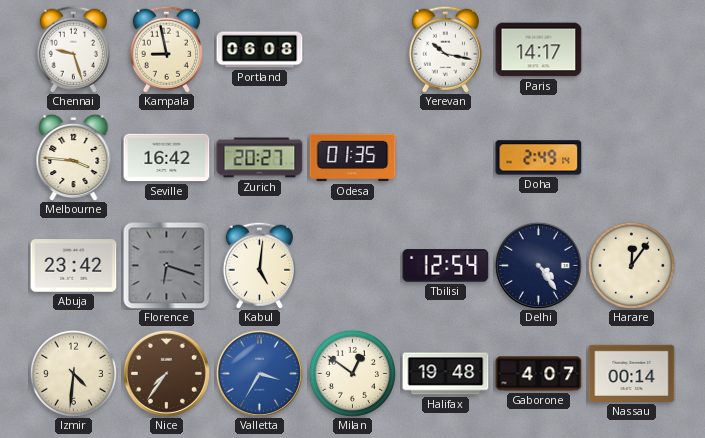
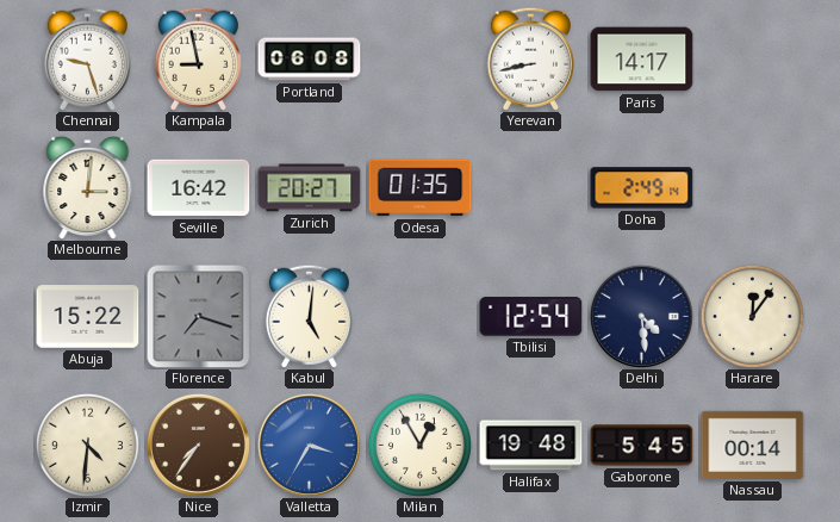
Yerevan: 10:17 -> 8:43
Melbourne: 3:46 -> 3:01
Abuja: 23:42 -> 15:22
Florence: 6:18 -> 7:18
Delhi: 4:24 -> 4:29
Milan: 12:51 -> 12:55
Gaborone: 4:07 -> 5:45
